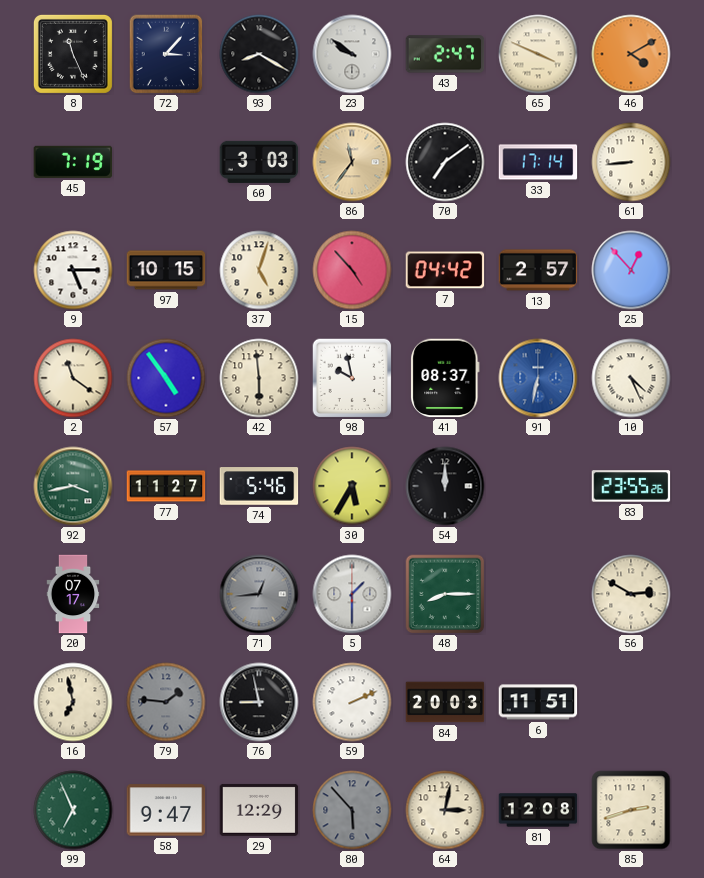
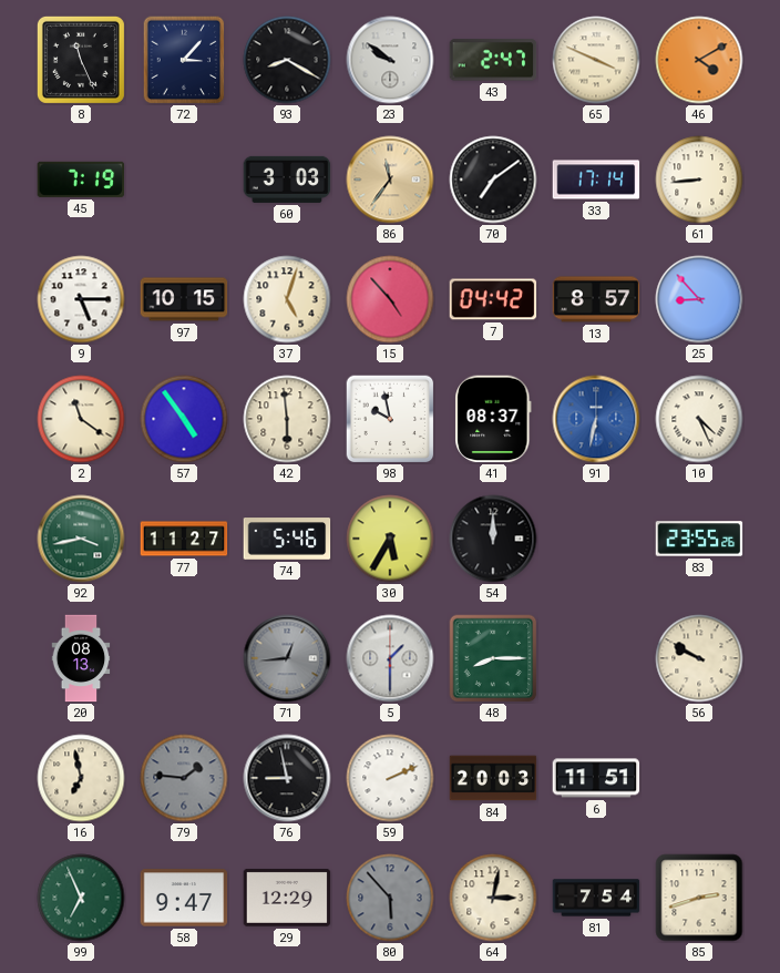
13: 2:57 -> 8:57
25: 12:53 -> 8:53
20: 07:17 -> 08:13
56: 2:50 -> 9:50
81: 12:08 -> 7:54
